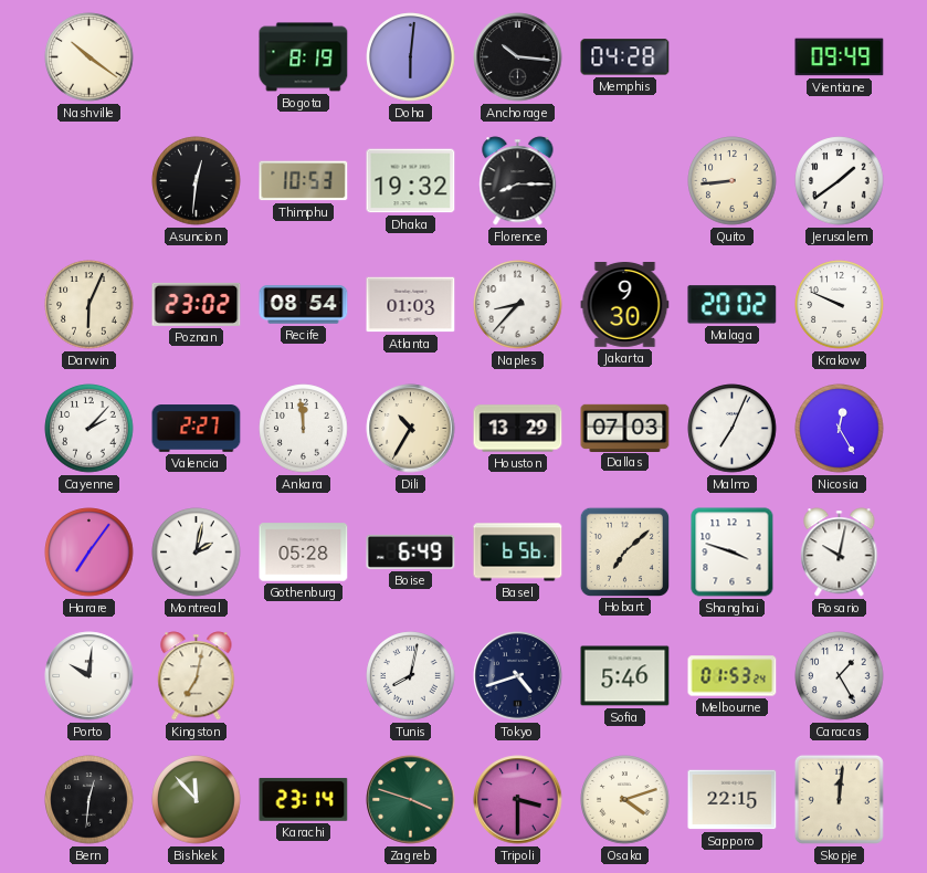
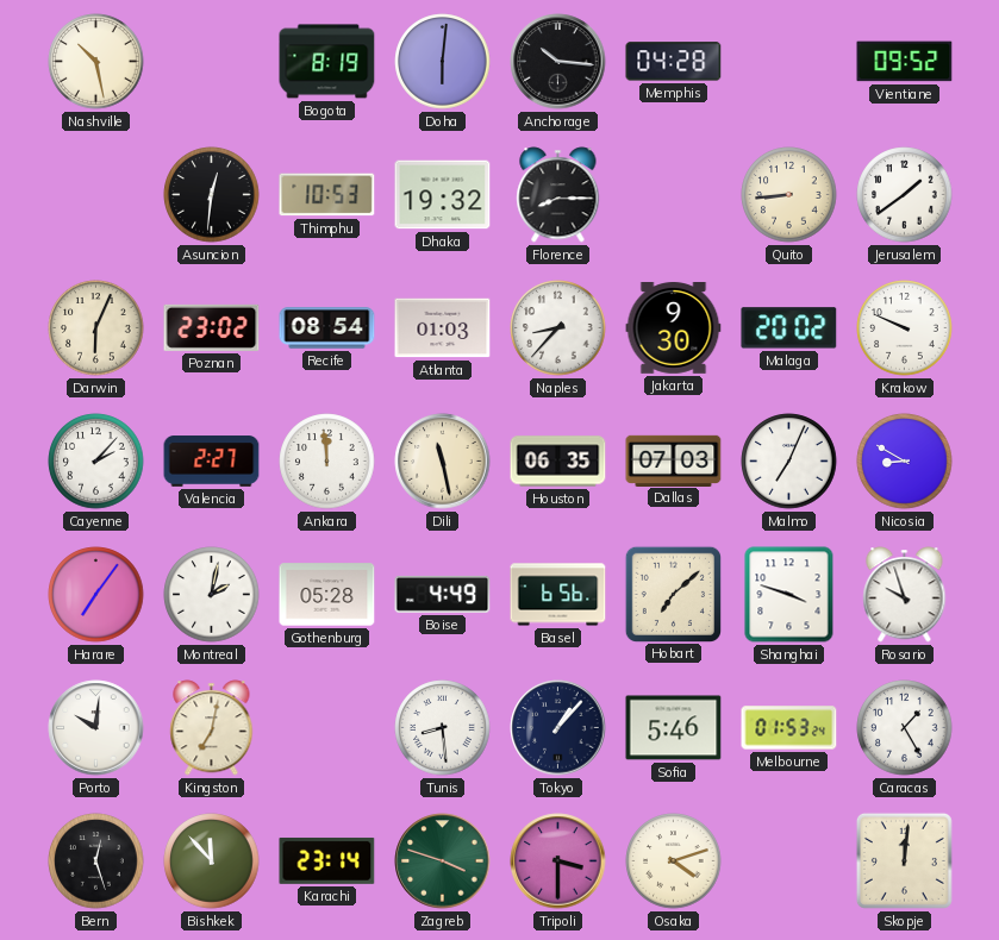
Nashville: 10:21 -> 10:28
Vientiane: 09:49 -> 09:52
Dili: 10:35 -> 11:28
Houston: 13:29 -> 06:35
Nicosia: 12:25 -> 8:50
Boise: 6:49 -> 4:49
Rosario: 10:02 -> 9:57
Tunis: 8:02 -> 8:29
Tokyo: 4:42 -> 1:07
Bern: 12:31 -> 12:27
Sapporo: 22:15 -> none
